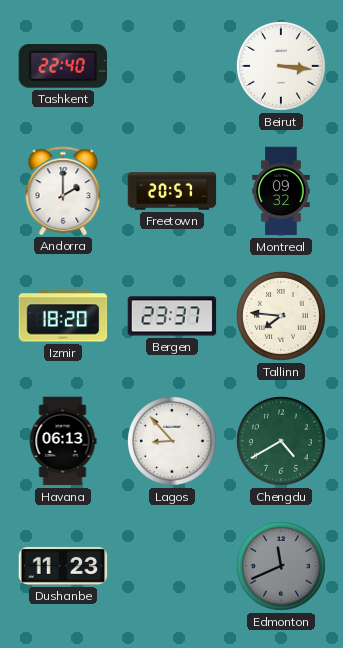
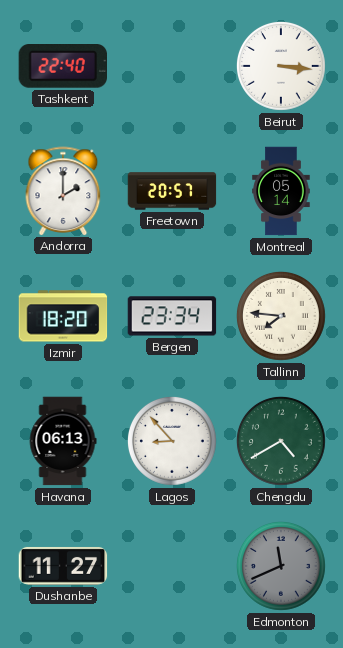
Montreal: 09:32 -> 05:14
Bergen: 23:37 -> 23:34
Dushanbe: 11:23 -> 11:27
